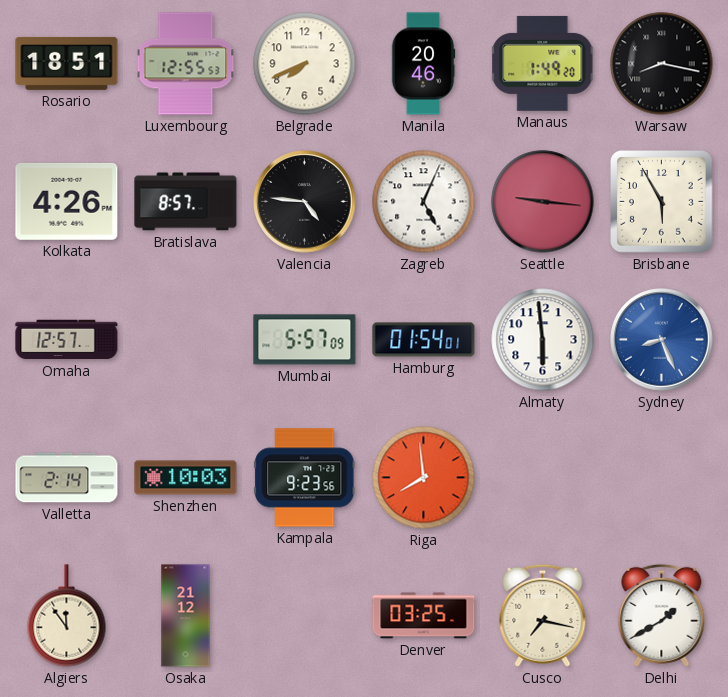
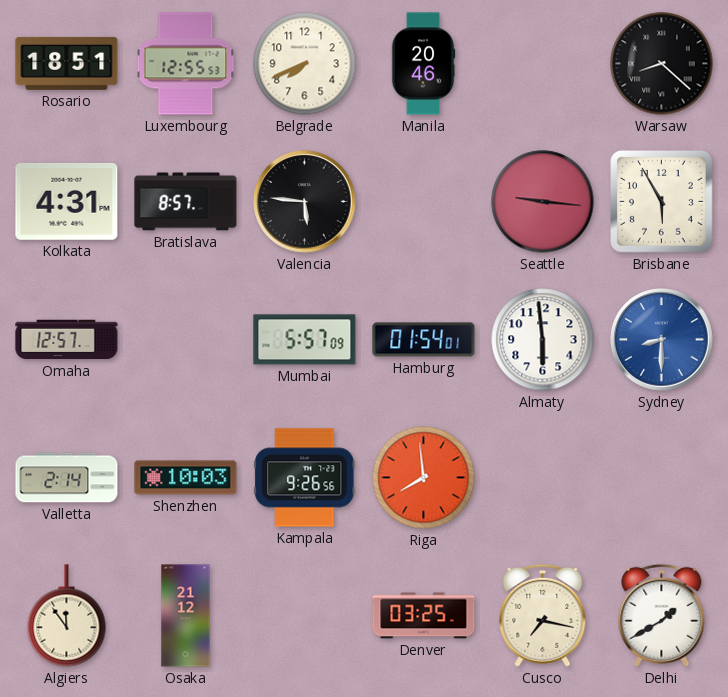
Manaus: 1:49 -> none
Warsaw: 8:17 -> 8:22
Kolkata: 4:26 -> 4:31
Valencia: 4:46 -> 5:46
Zagreb: 5:04 -> none
Sydney: 8:26 -> 8:30
Kampala: 9:23 -> 9:26
